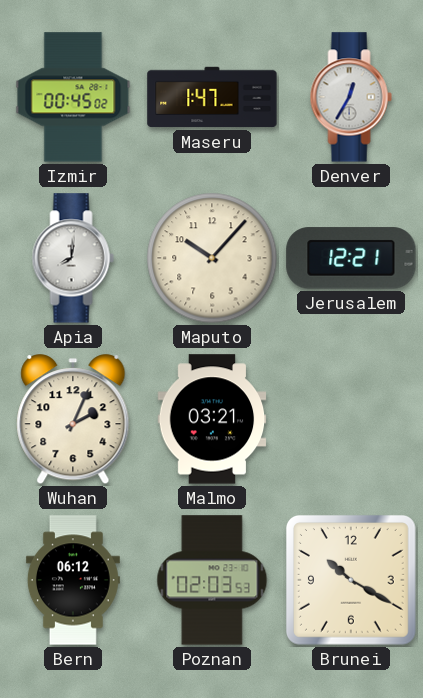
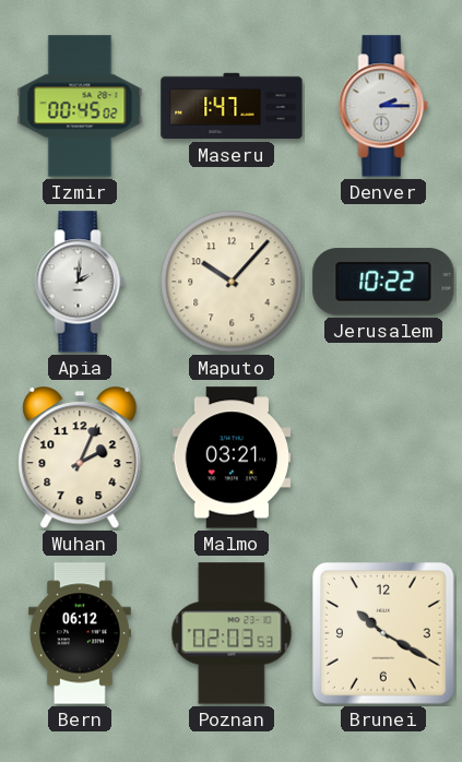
Denver: 12:35 -> 2:15
Apia: 8:01 -> 2:01
Jerusalem: 12:21 -> 10:22
